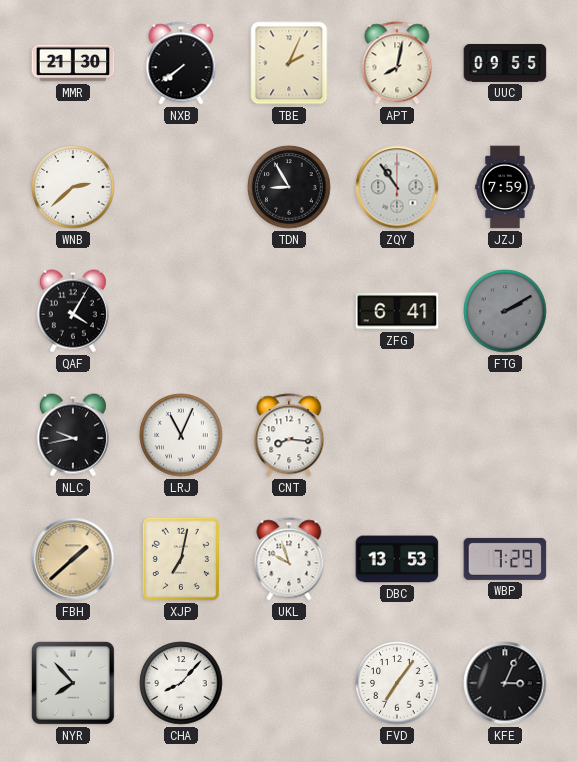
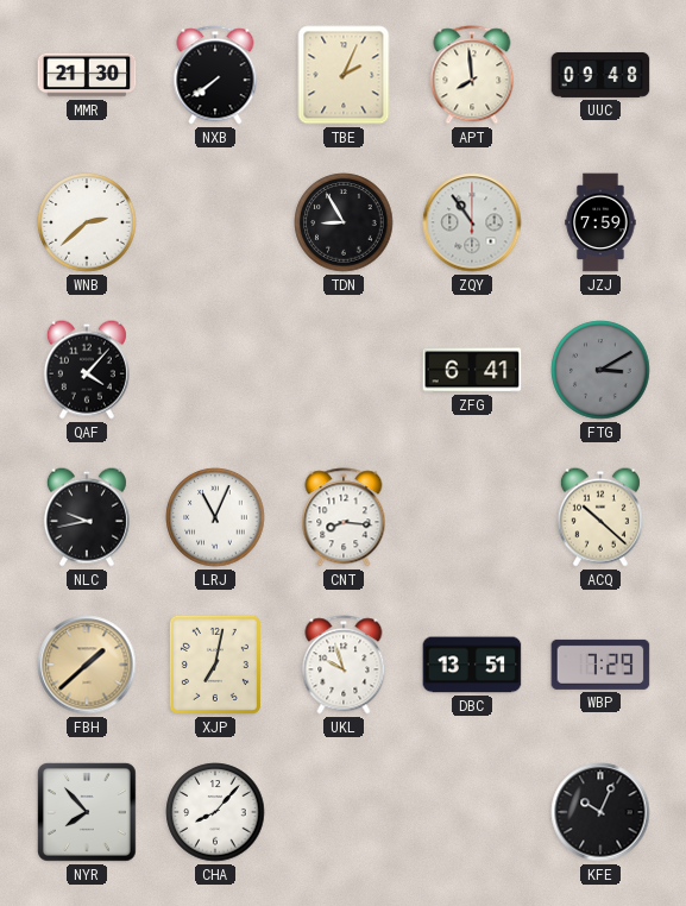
APT: 8:02 -> 7:59
UUC: 09:55 -> 09:48
QAF: 4:05 -> 4:07
FTG: 2:10 -> 3:10
ACQ: none -> 10:22
DBC: 13:53 -> 13:51
FVD: 7:06 -> none
KFE: 3:04 -> 10:04
